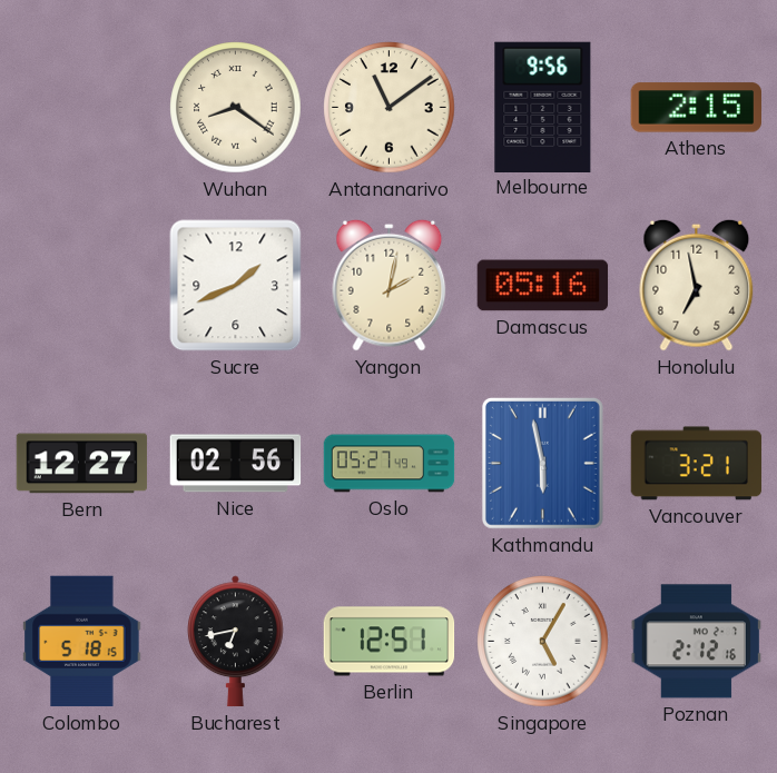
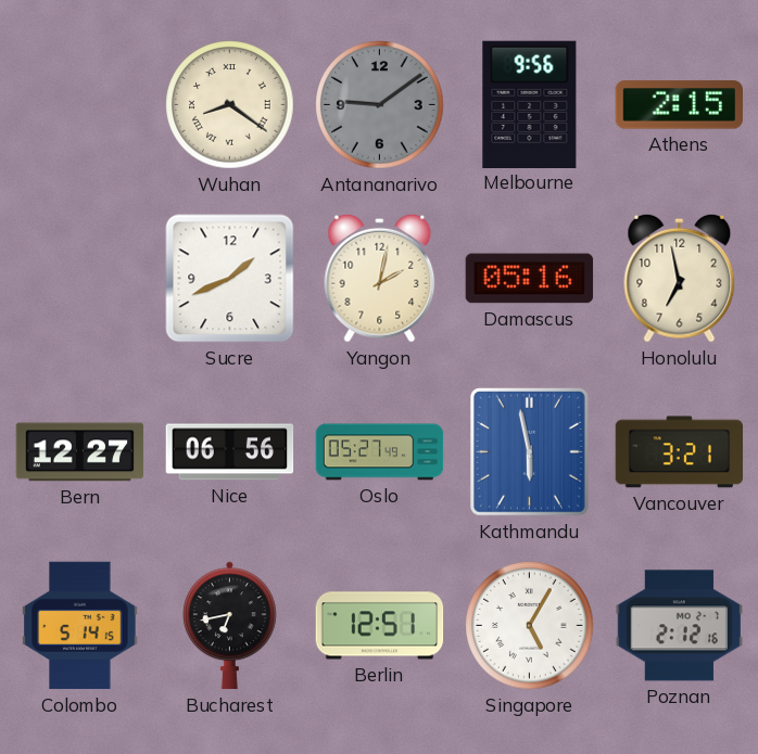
Antananarivo: 11:09 -> 9:09
Antananarivo dial: cream -> grey
Nice: 02:56 -> 06:56
Colombo: 5:18 -> 5:14
